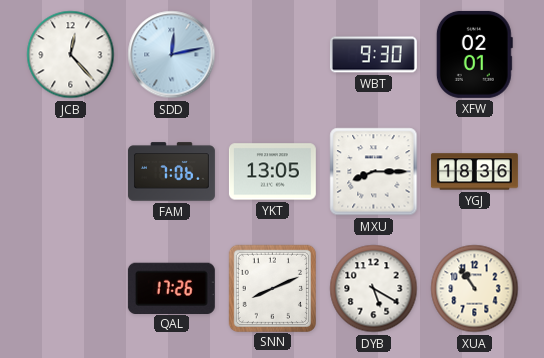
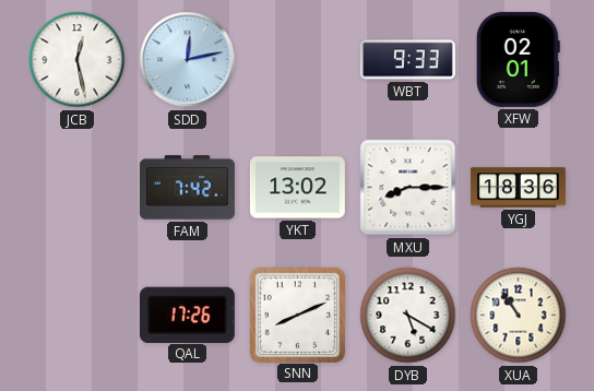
JCB: 12:23 -> 12:28
WBT: 9:30 -> 9:33
FAM: 7:06 -> 7:42
YKT: 13:05 -> 13:02
